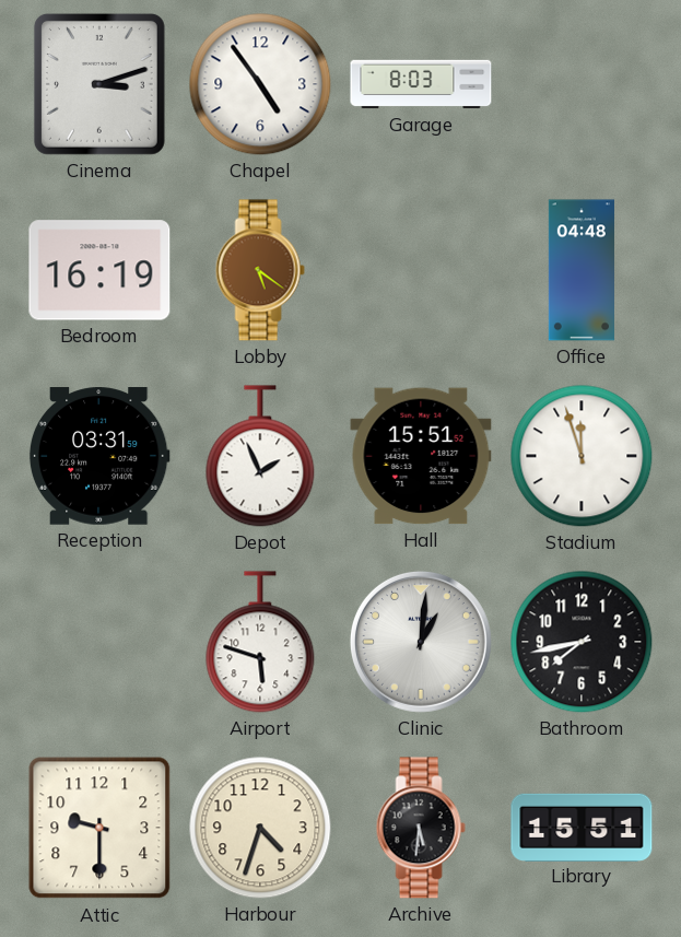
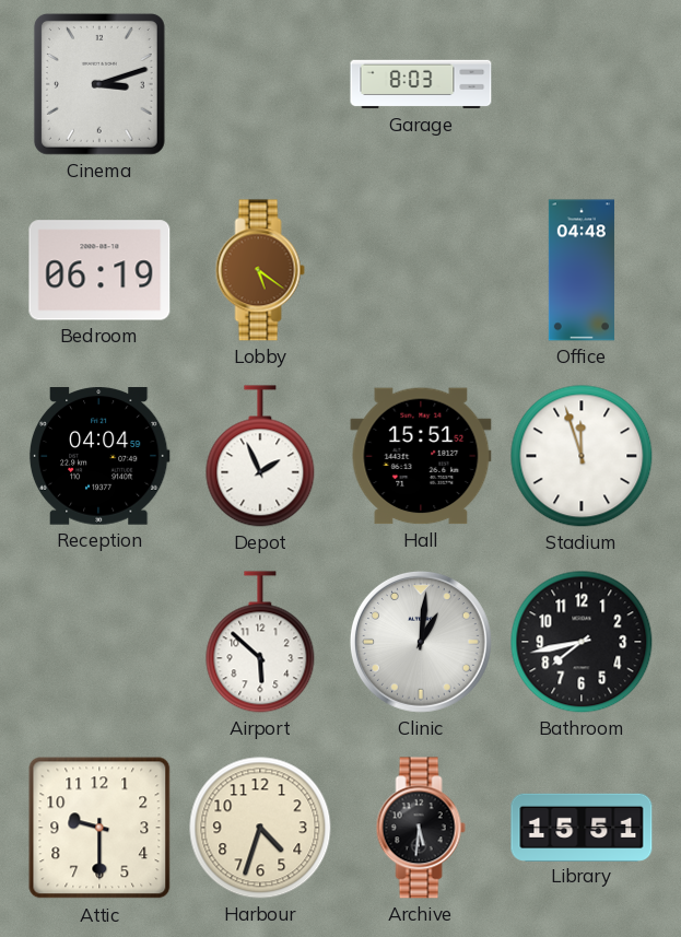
Chapel: 4:54 -> none
Bedroom: 16:19 -> 06:19
Reception: 03:31 -> 04:04
Airport: 5:48 -> 5:52
